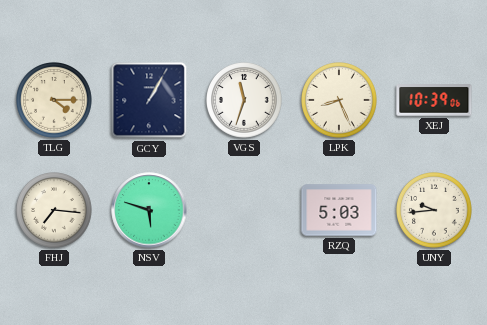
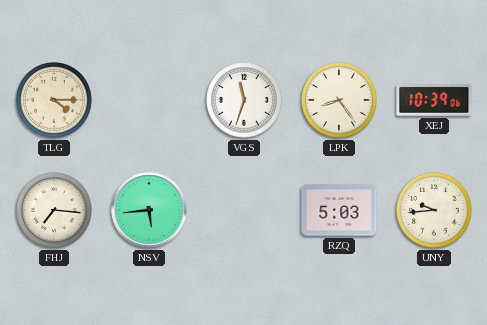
GCY: 1:05 -> none
LPK: 8:26 -> 8:24
NSV: 5:48 -> 5:44
